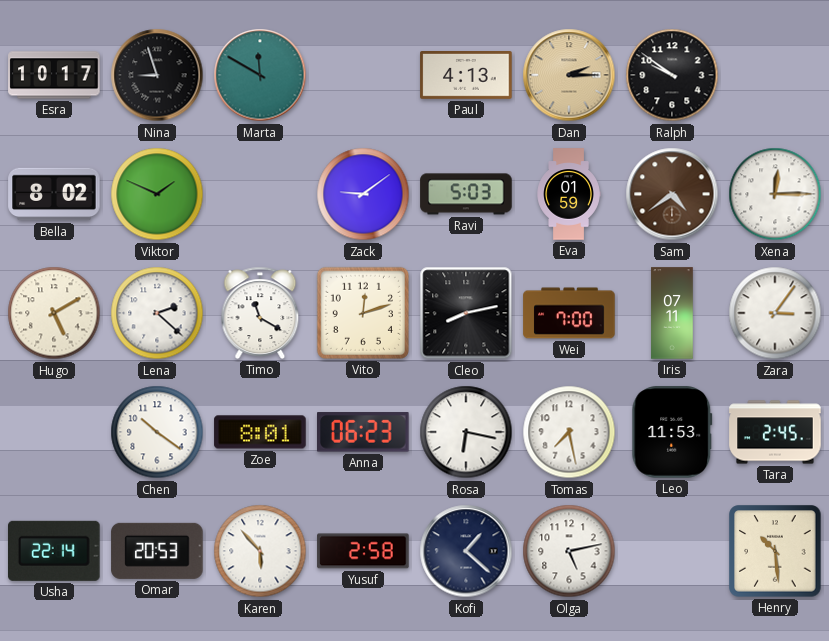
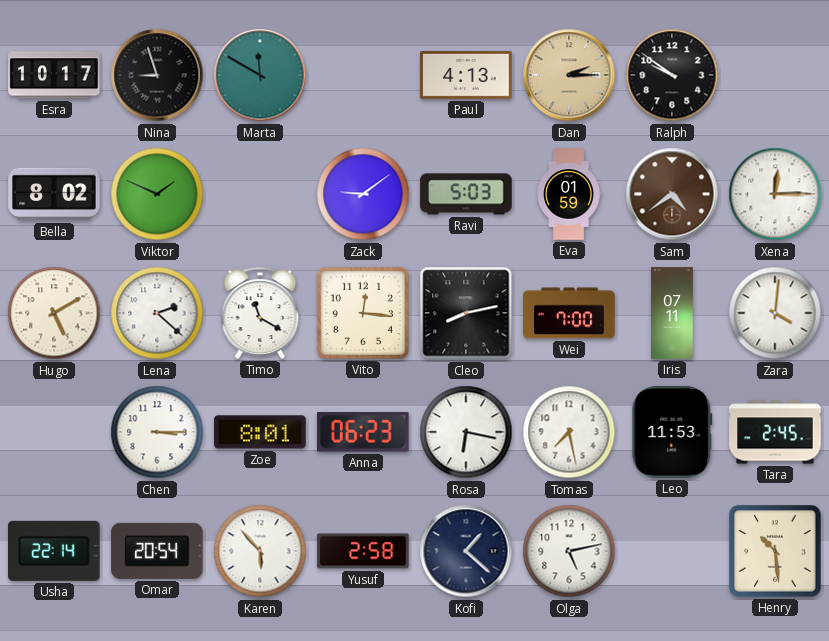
Vito: 12:12 -> 12:16
Zara: 3:06 -> 4:01
Chen: 10:21 -> 3:15
Omar: 20:53 -> 20:54
